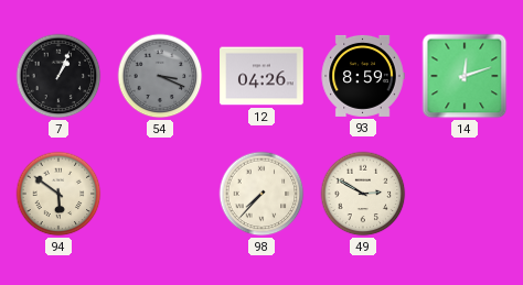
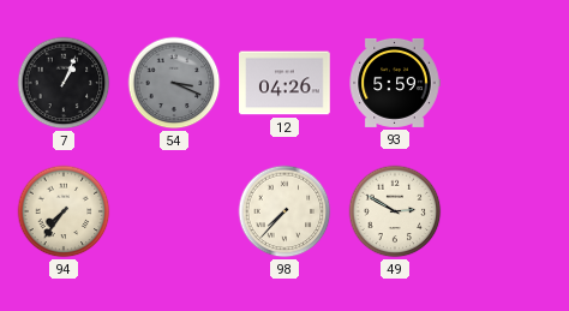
93: 8:59 -> 5:59
14: 12:12 -> none
94: 5:51 -> 7:36
